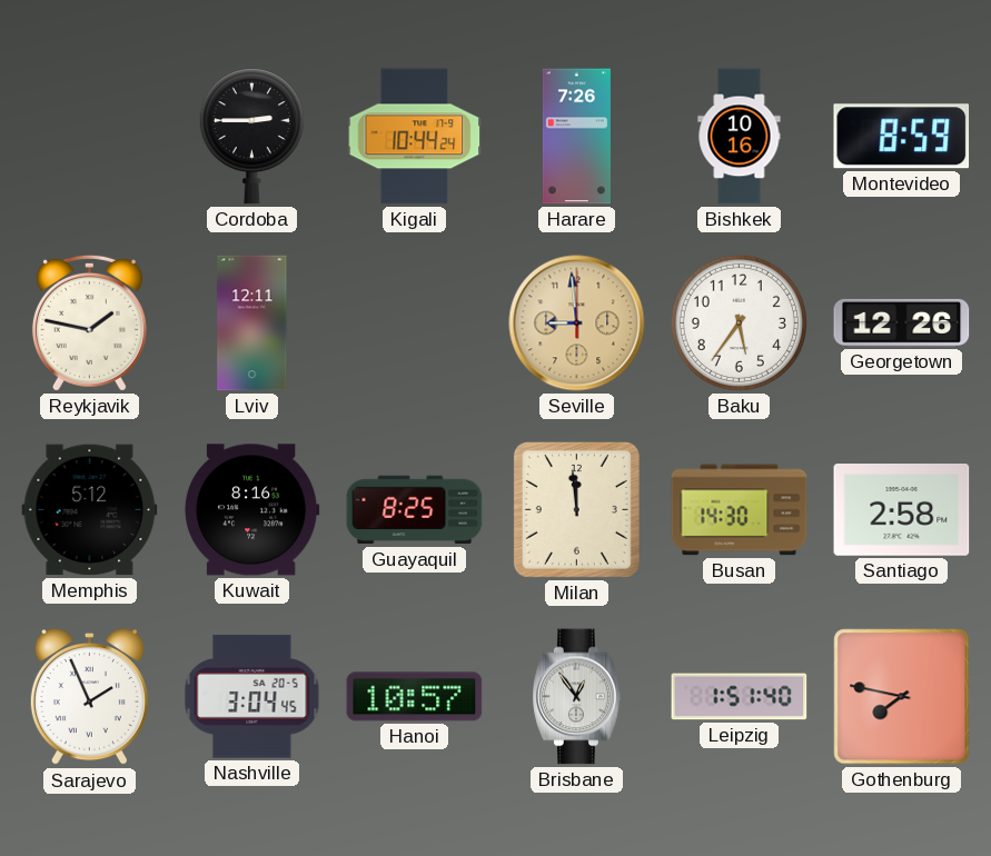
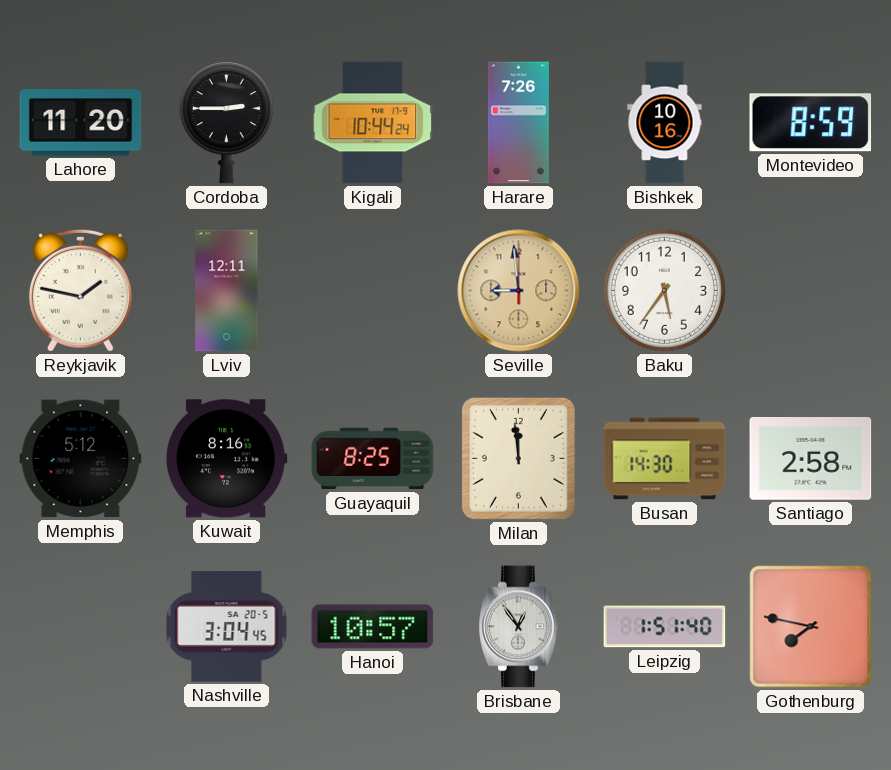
Lahore: none -> 11:20
Georgetown: 12:26 -> none
Sarajevo: 1:56 -> none
